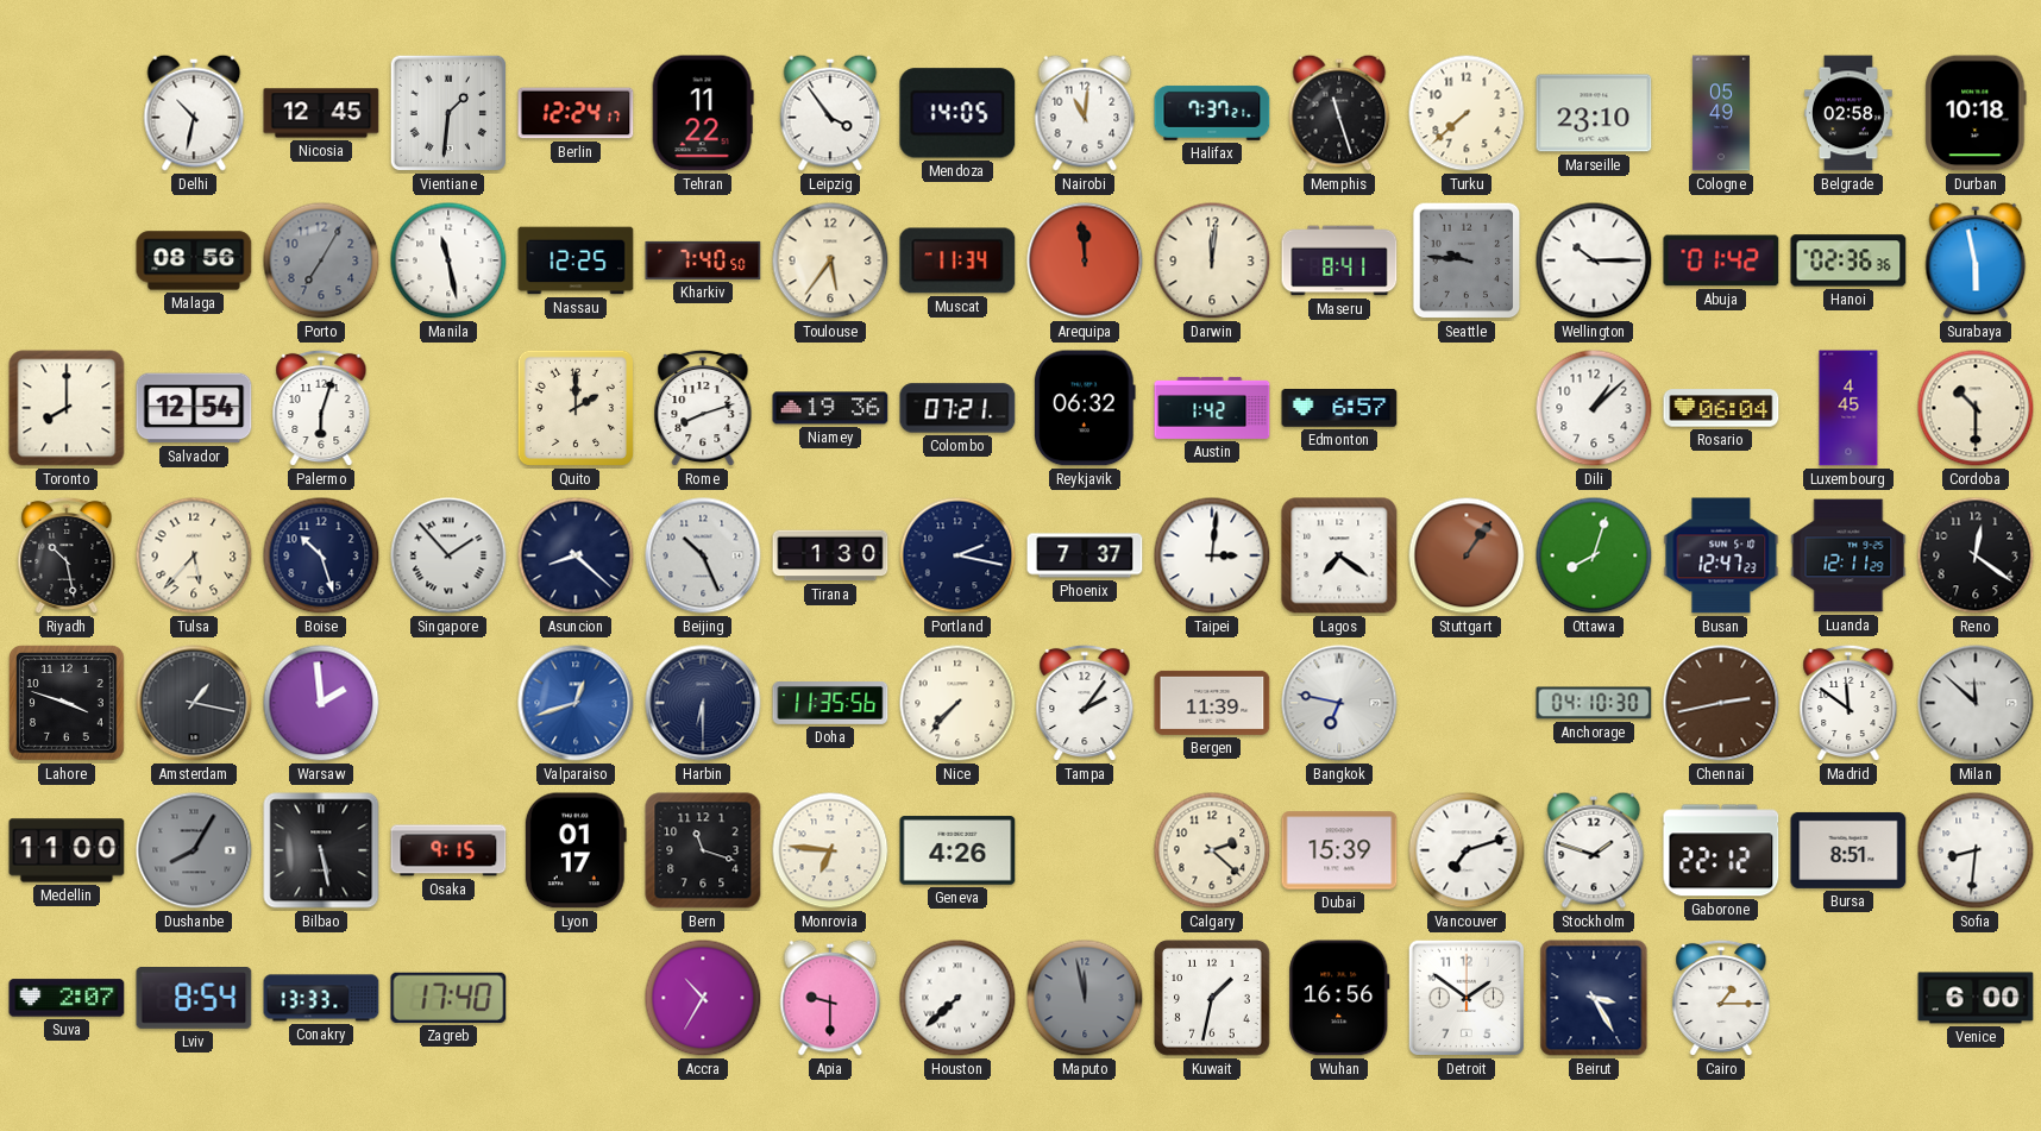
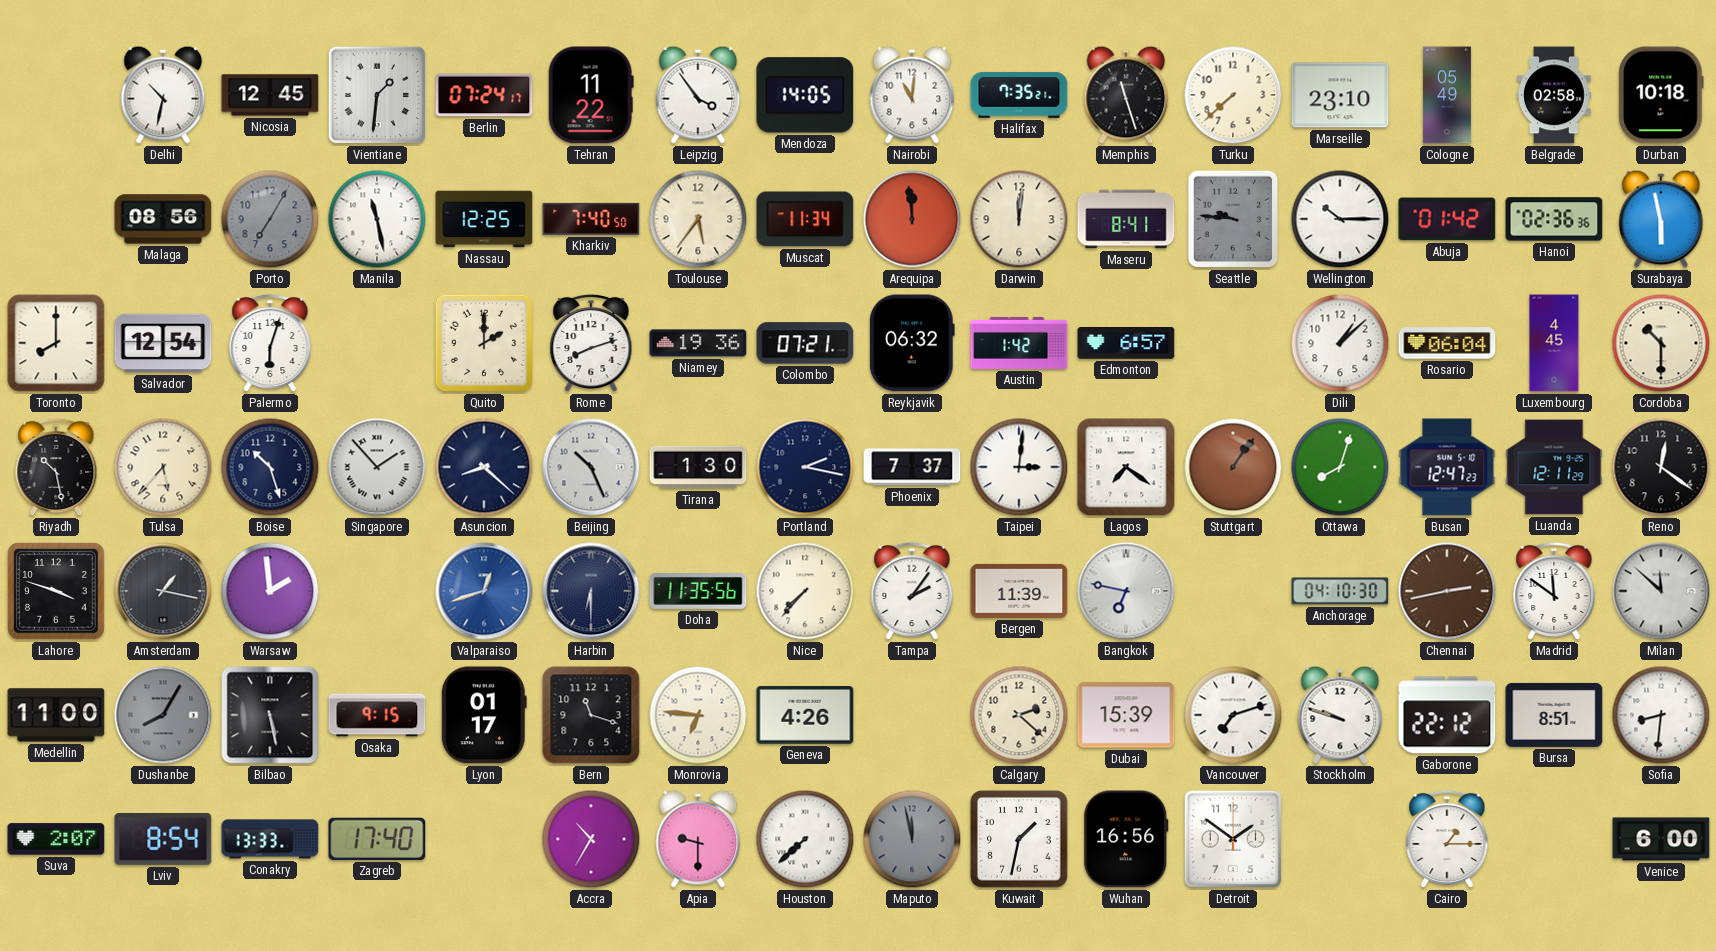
Berlin: 12:24 -> 07:24
Halifax: 7:37 -> 7:35
Stockholm: 1:48 -> 9:48
Beirut: 3:25 -> none
